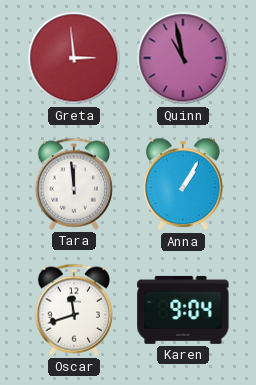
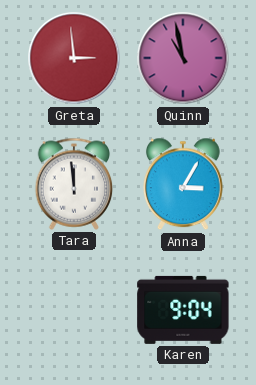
Anna: 1:05 -> 3:05
Oscar: 11:42 -> none
